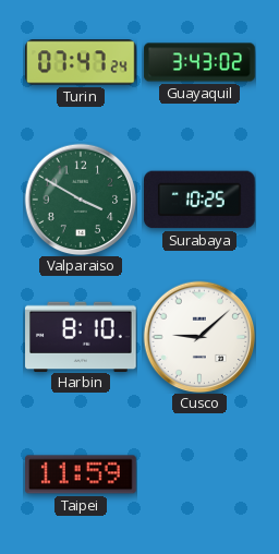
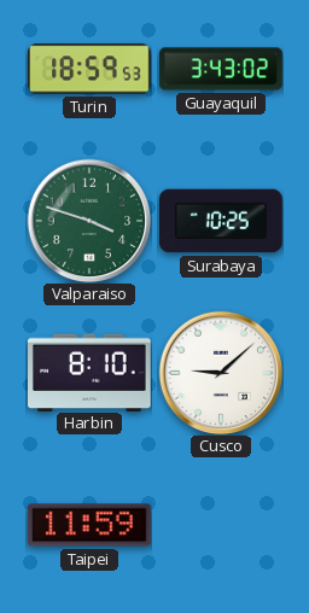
Turin: 07:47 -> 18:59
Valparaiso: 3:50 -> 3:48
